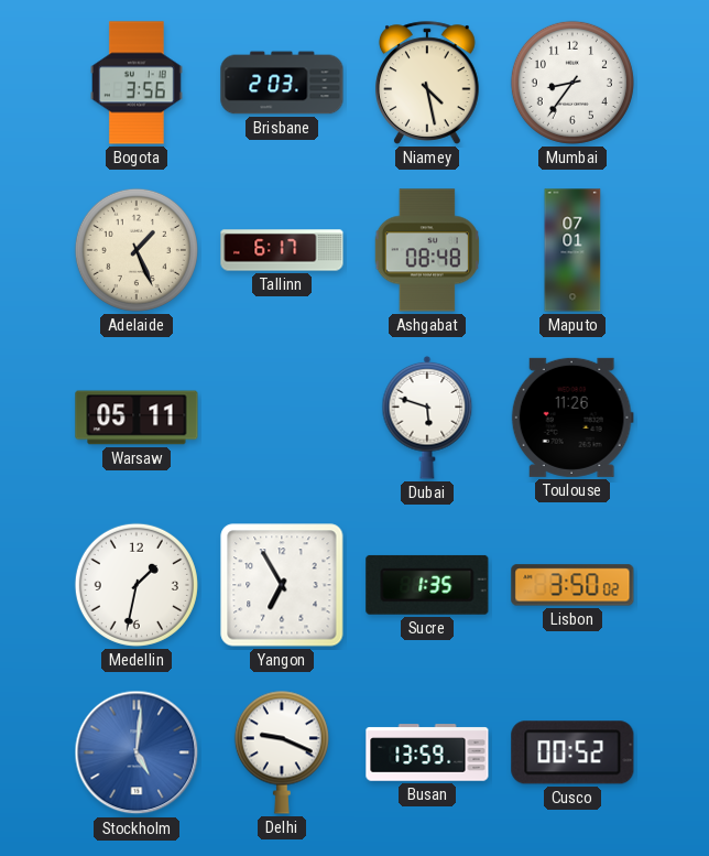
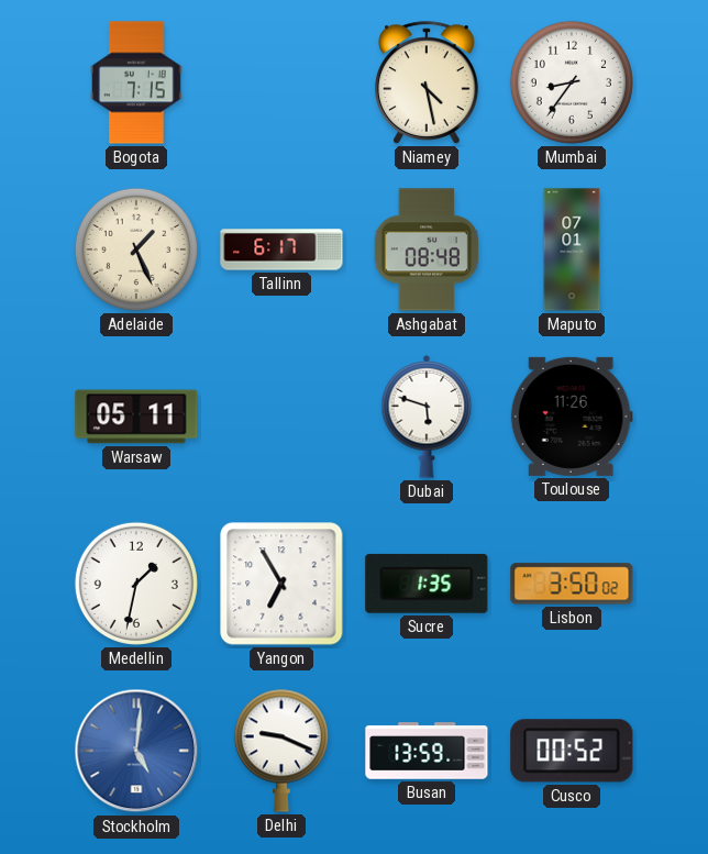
Bogota: 3:56 -> 7:15
Brisbane: 2:03 -> none
